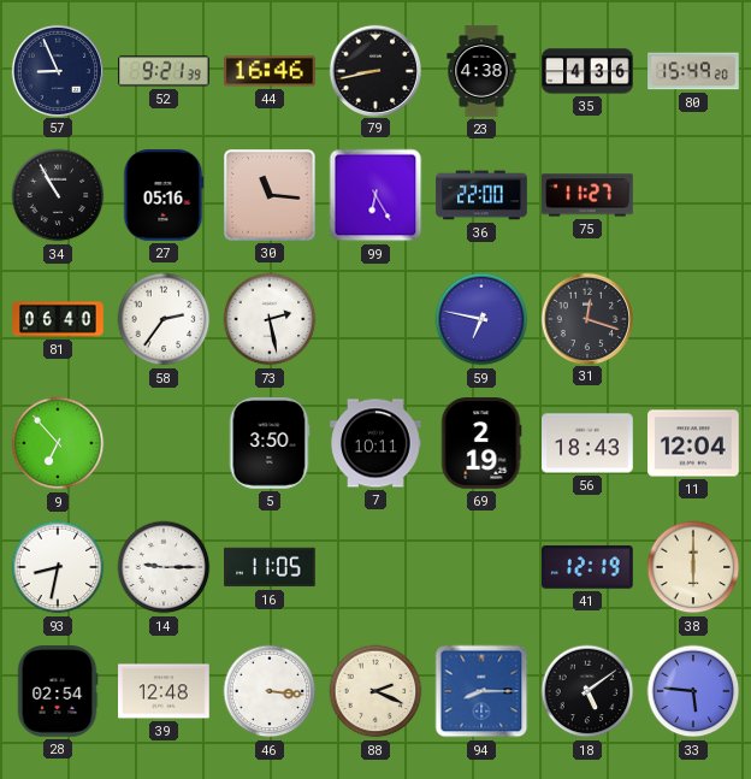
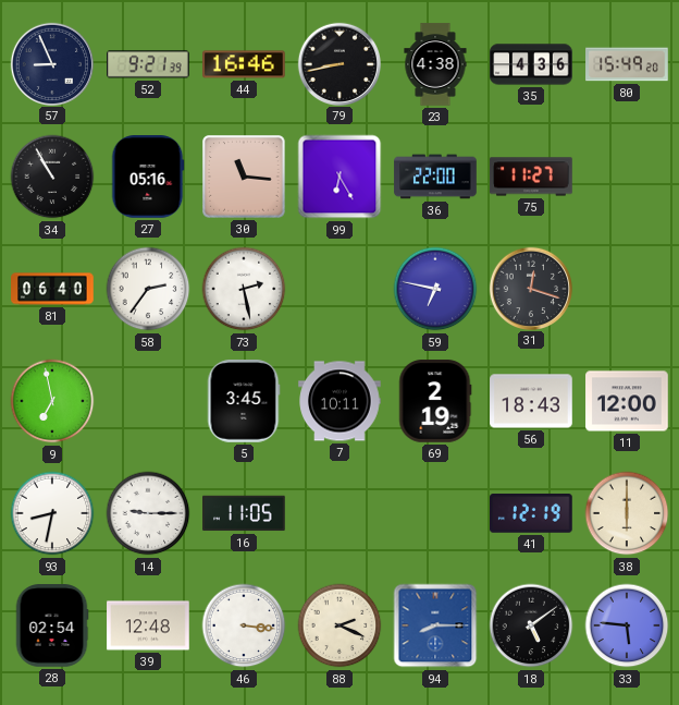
9: 6:53 -> 6:58
5: 3:50 -> 3:45
11: 12:04 -> 12:00
